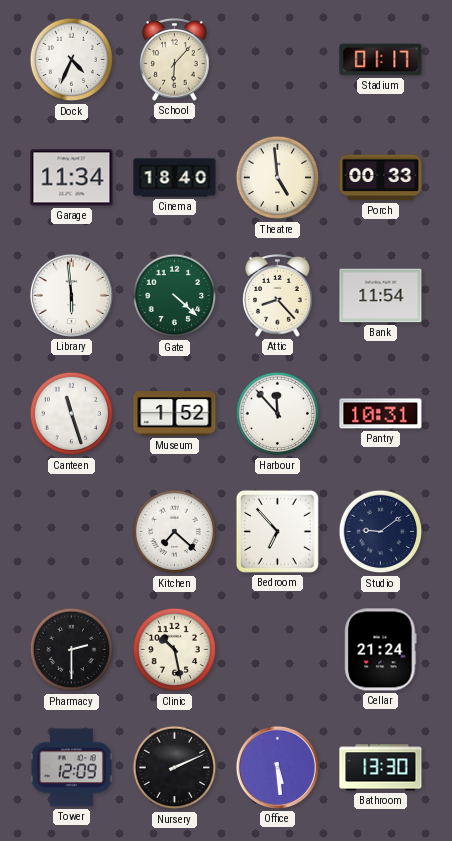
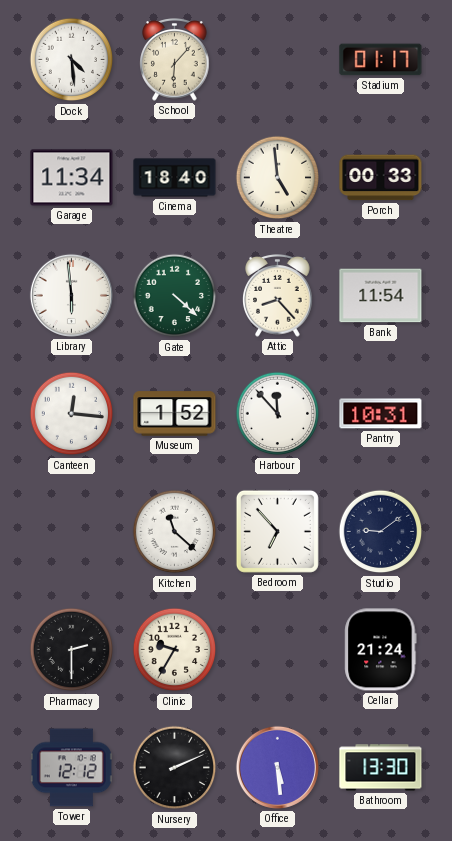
Dock: 4:34 -> 4:29
Canteen: 11:27 -> 12:16
Kitchen: 7:22 -> 11:22
Clinic: 10:28 -> 9:35
Tower: 12:09 -> 12:12
